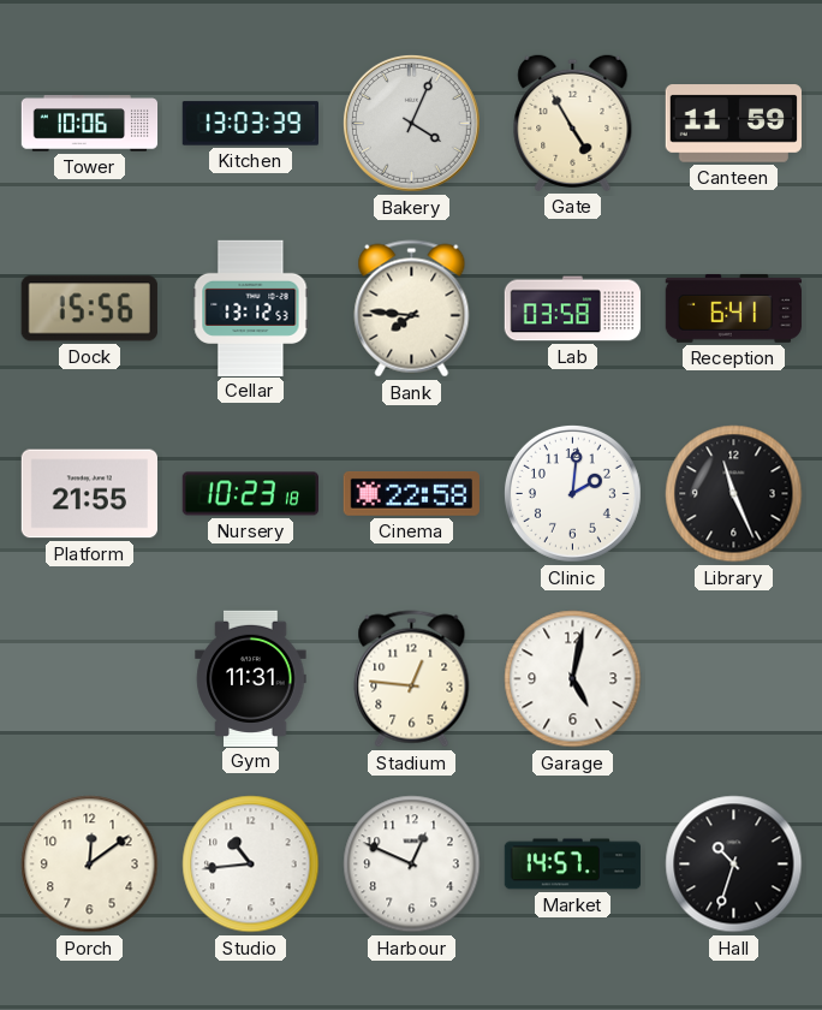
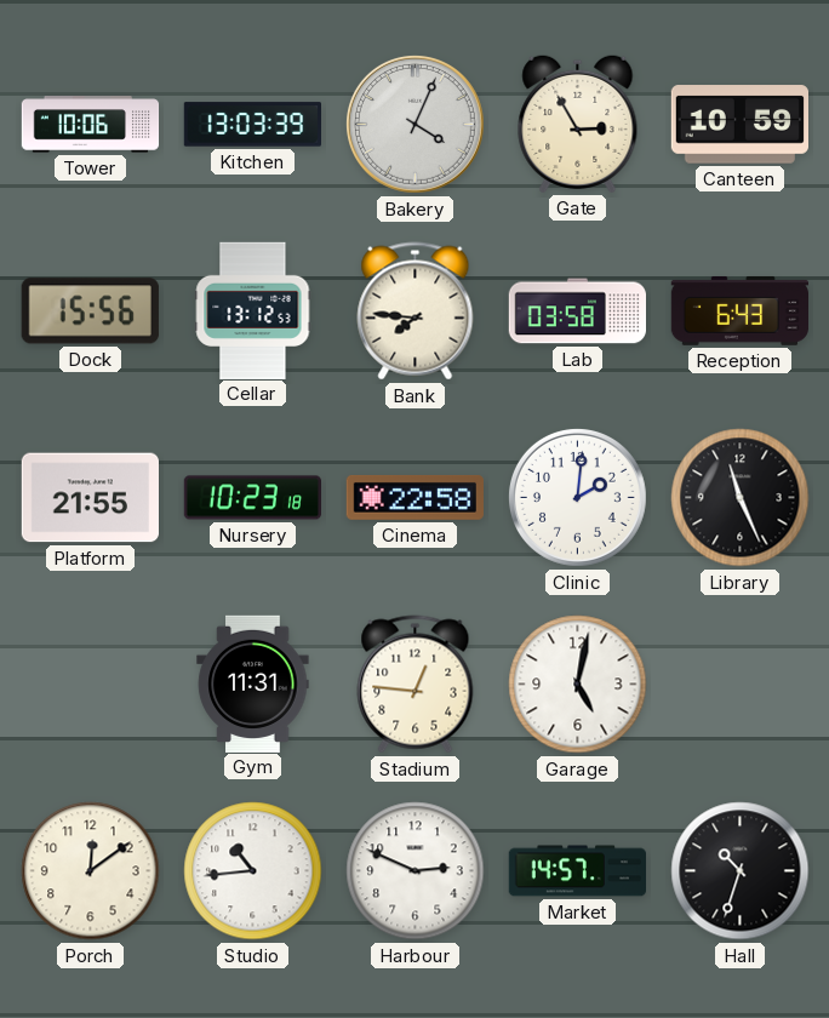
Gate: 4:55 -> 2:55
Canteen: 11:59 -> 10:59
Reception: 6:41 -> 6:43
Harbour: 12:49 -> 2:49
